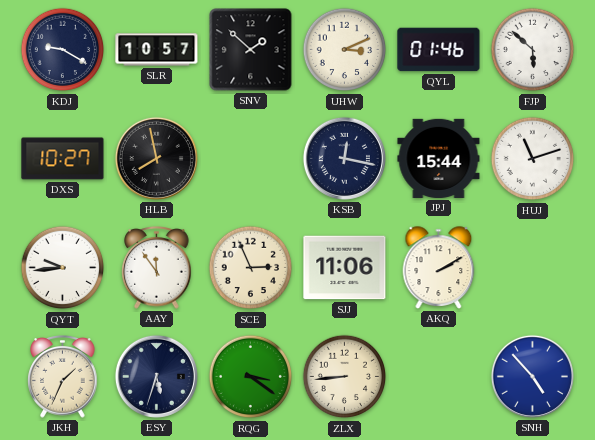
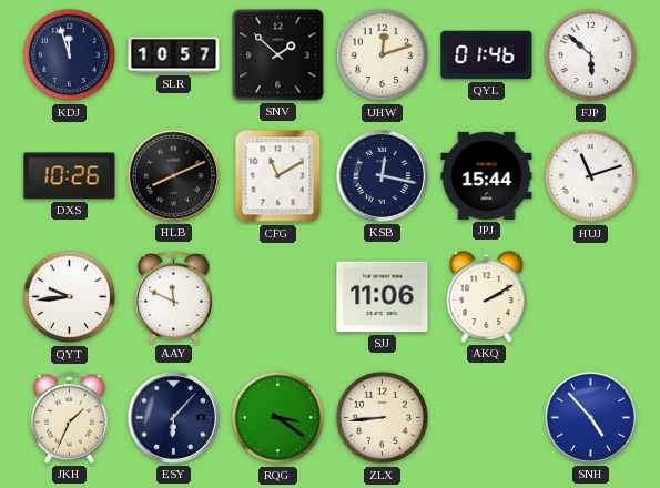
KDJ: 9:20 -> 11:57
UHW: 3:11 -> 12:12
DXS: 10:27 -> 10:26
HLB: 7:58 -> 8:11
CFG: none -> 11:10
AAY: 11:54 -> 11:49
SCE: 2:56 -> none
ESY: 5:33 -> 6:07
